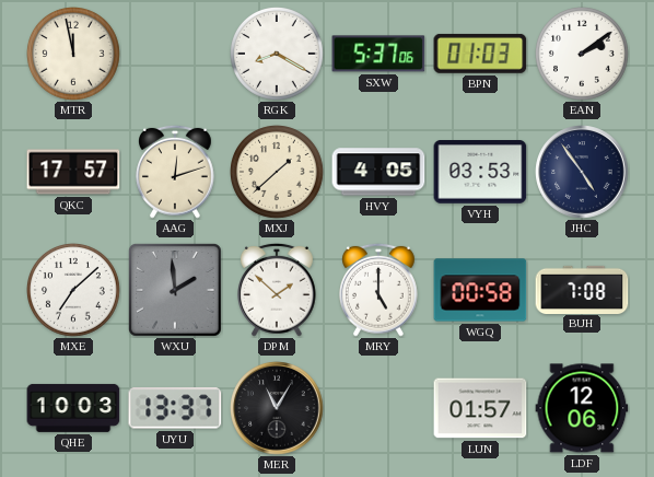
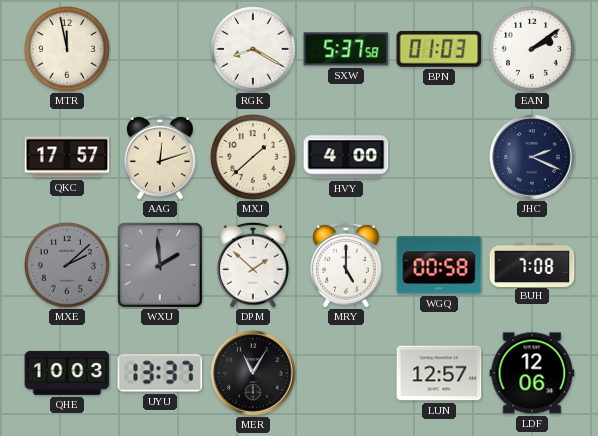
SXW: 5:37:06 -> 5:37:58
HVY: 4:05 -> 4:00
VYH: 03:53 -> none
JHC: 4:54 -> 2:19
MXE: 7:08 -> 2:08
MXE dial: white -> grey
LUN: 01:57 -> 12:57
